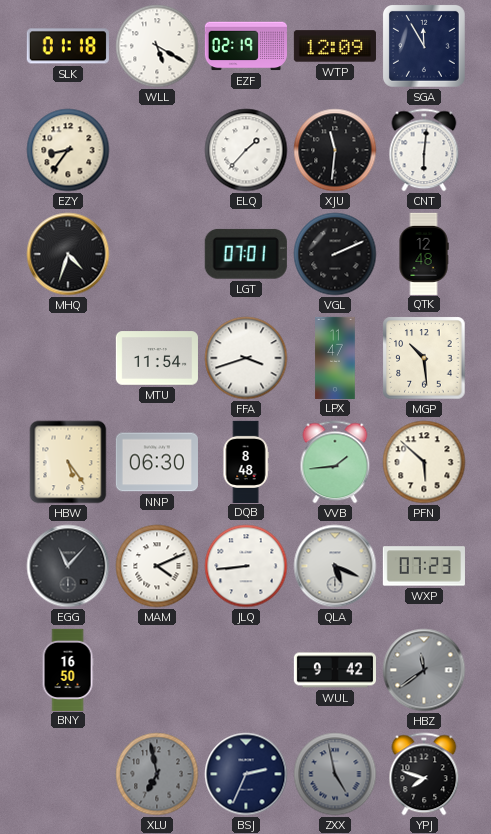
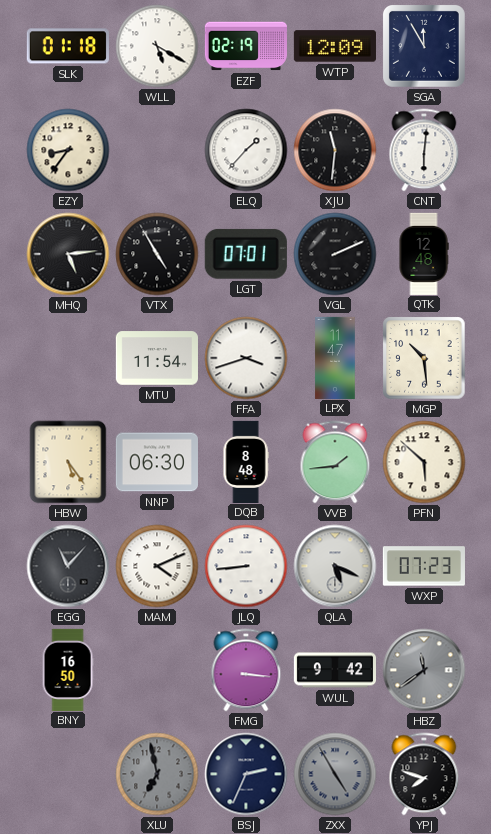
MHQ: 4:33 -> 5:14
VTX: none -> 4:55
FMG: none -> 3:16
ZXX: 4:58 -> 4:55
